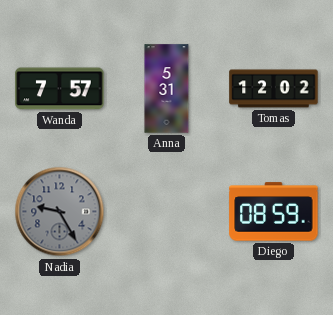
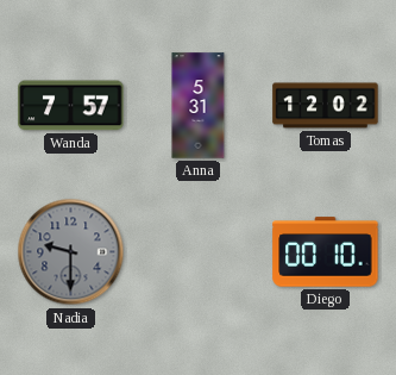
Nadia: 9:25 -> 9:30
Diego: 08:59 -> 00:10
